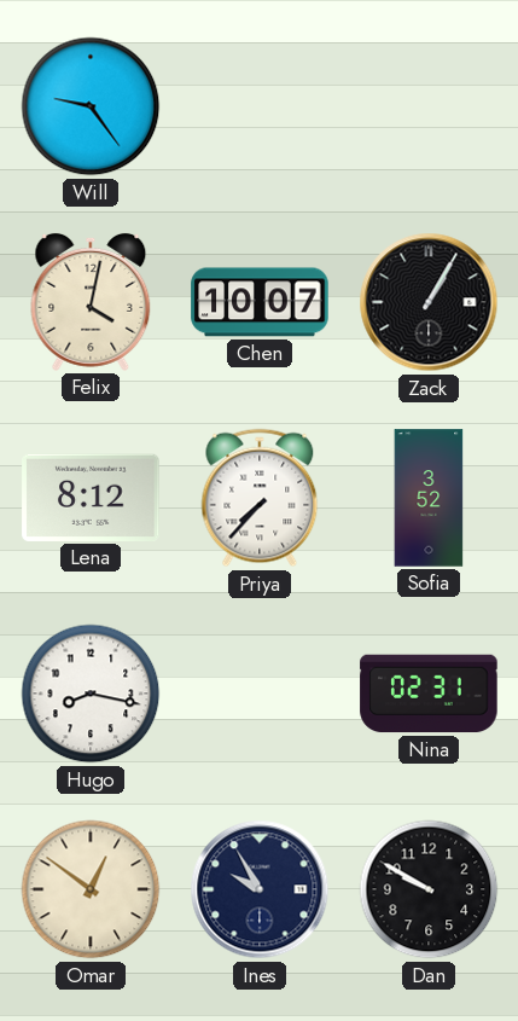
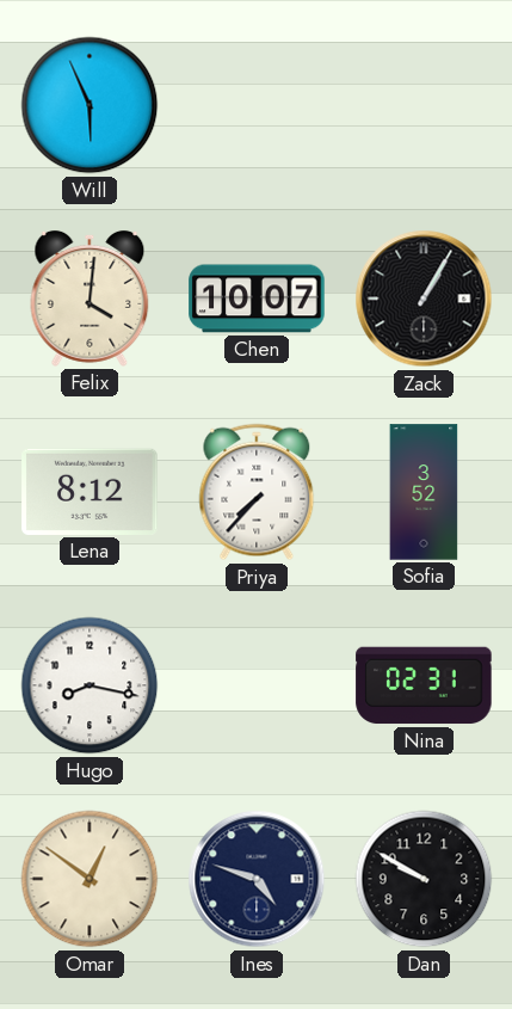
Will: 9:24 -> 5:56
Felix: 4:02 -> 4:01
Ines: 9:55 -> 4:48
